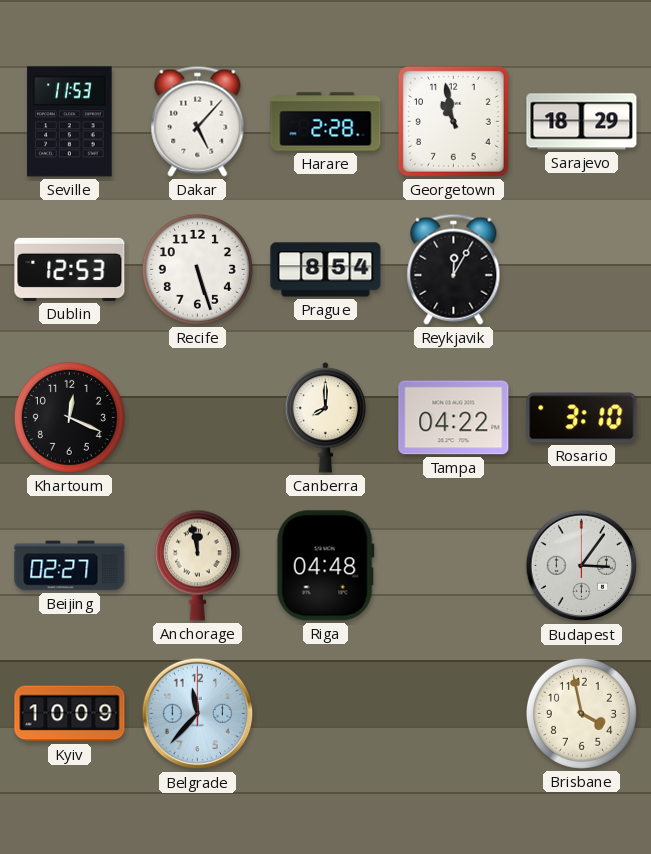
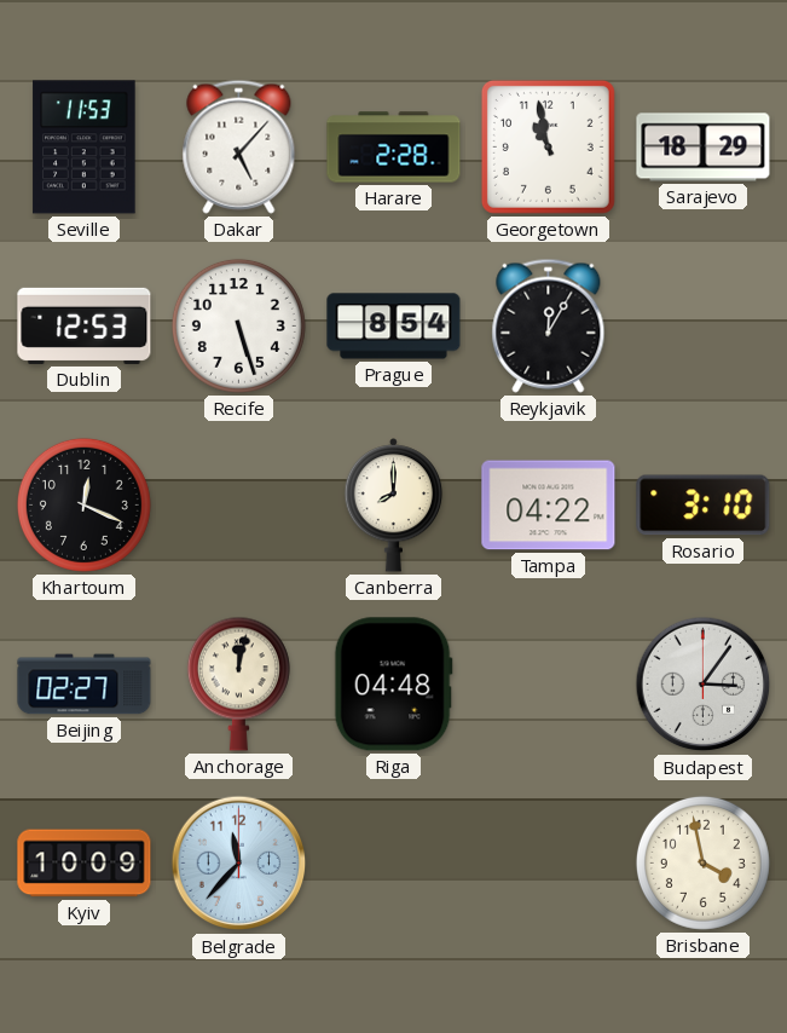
Anchorage: 11:58 -> 12:02
